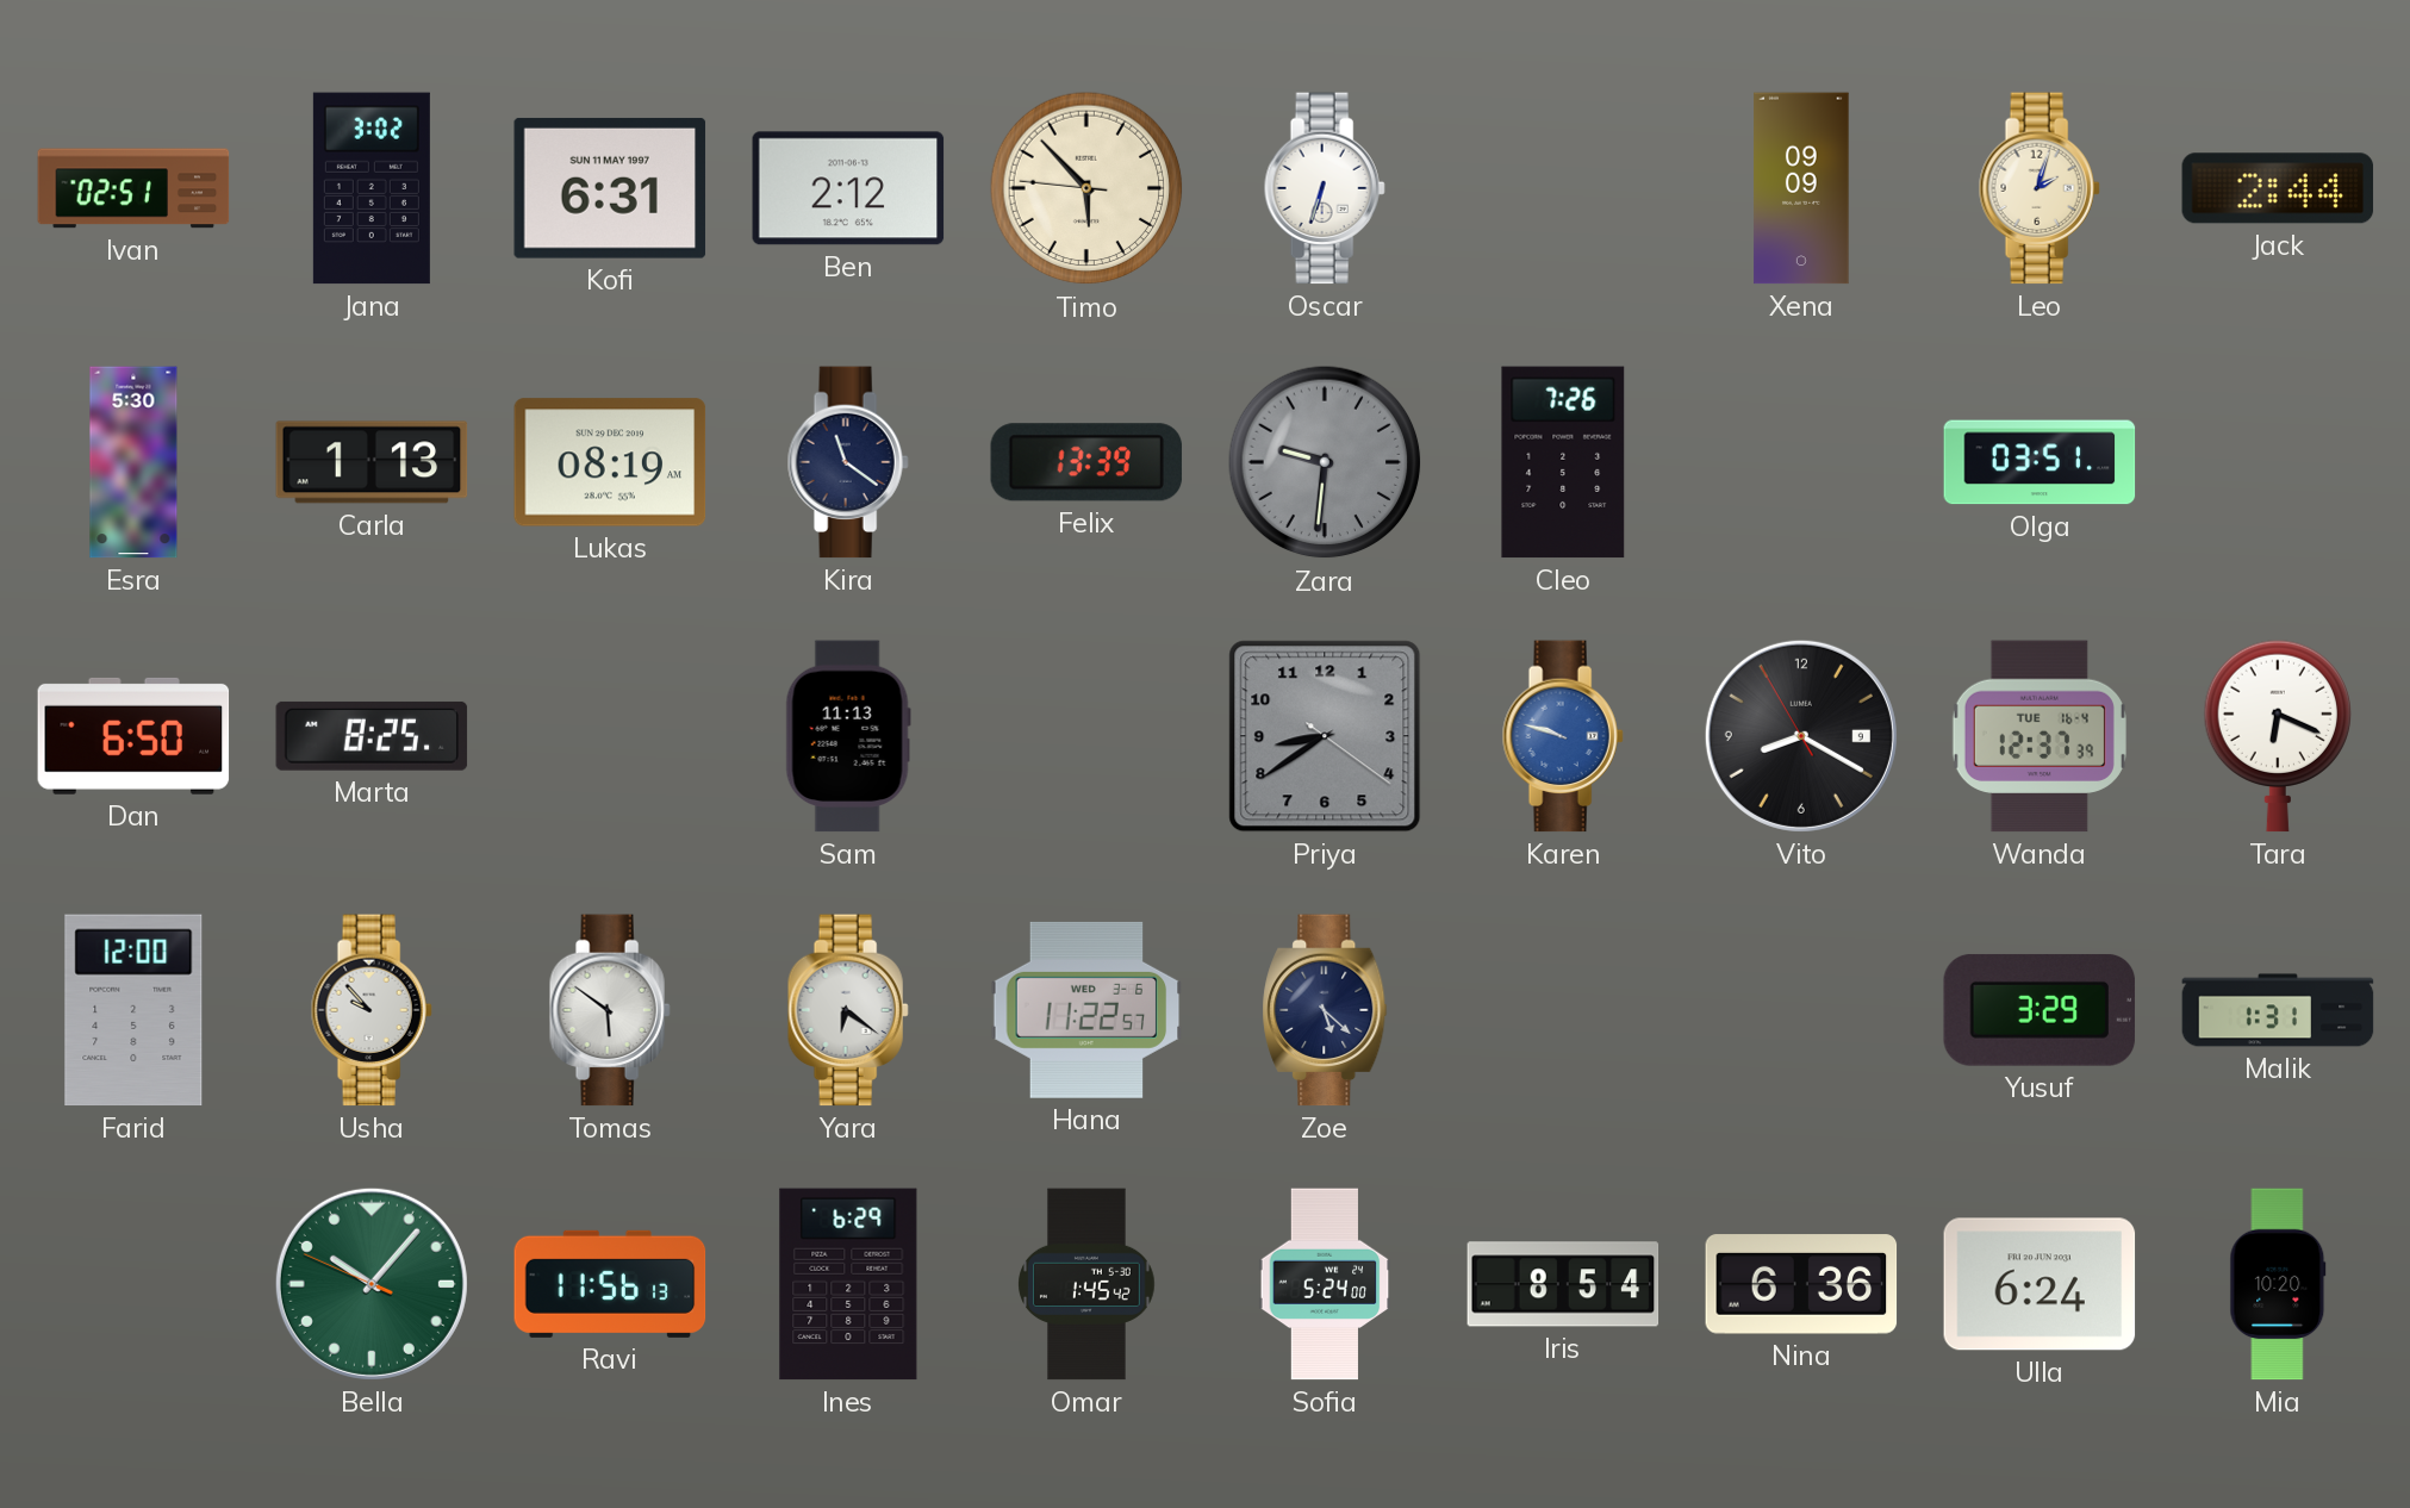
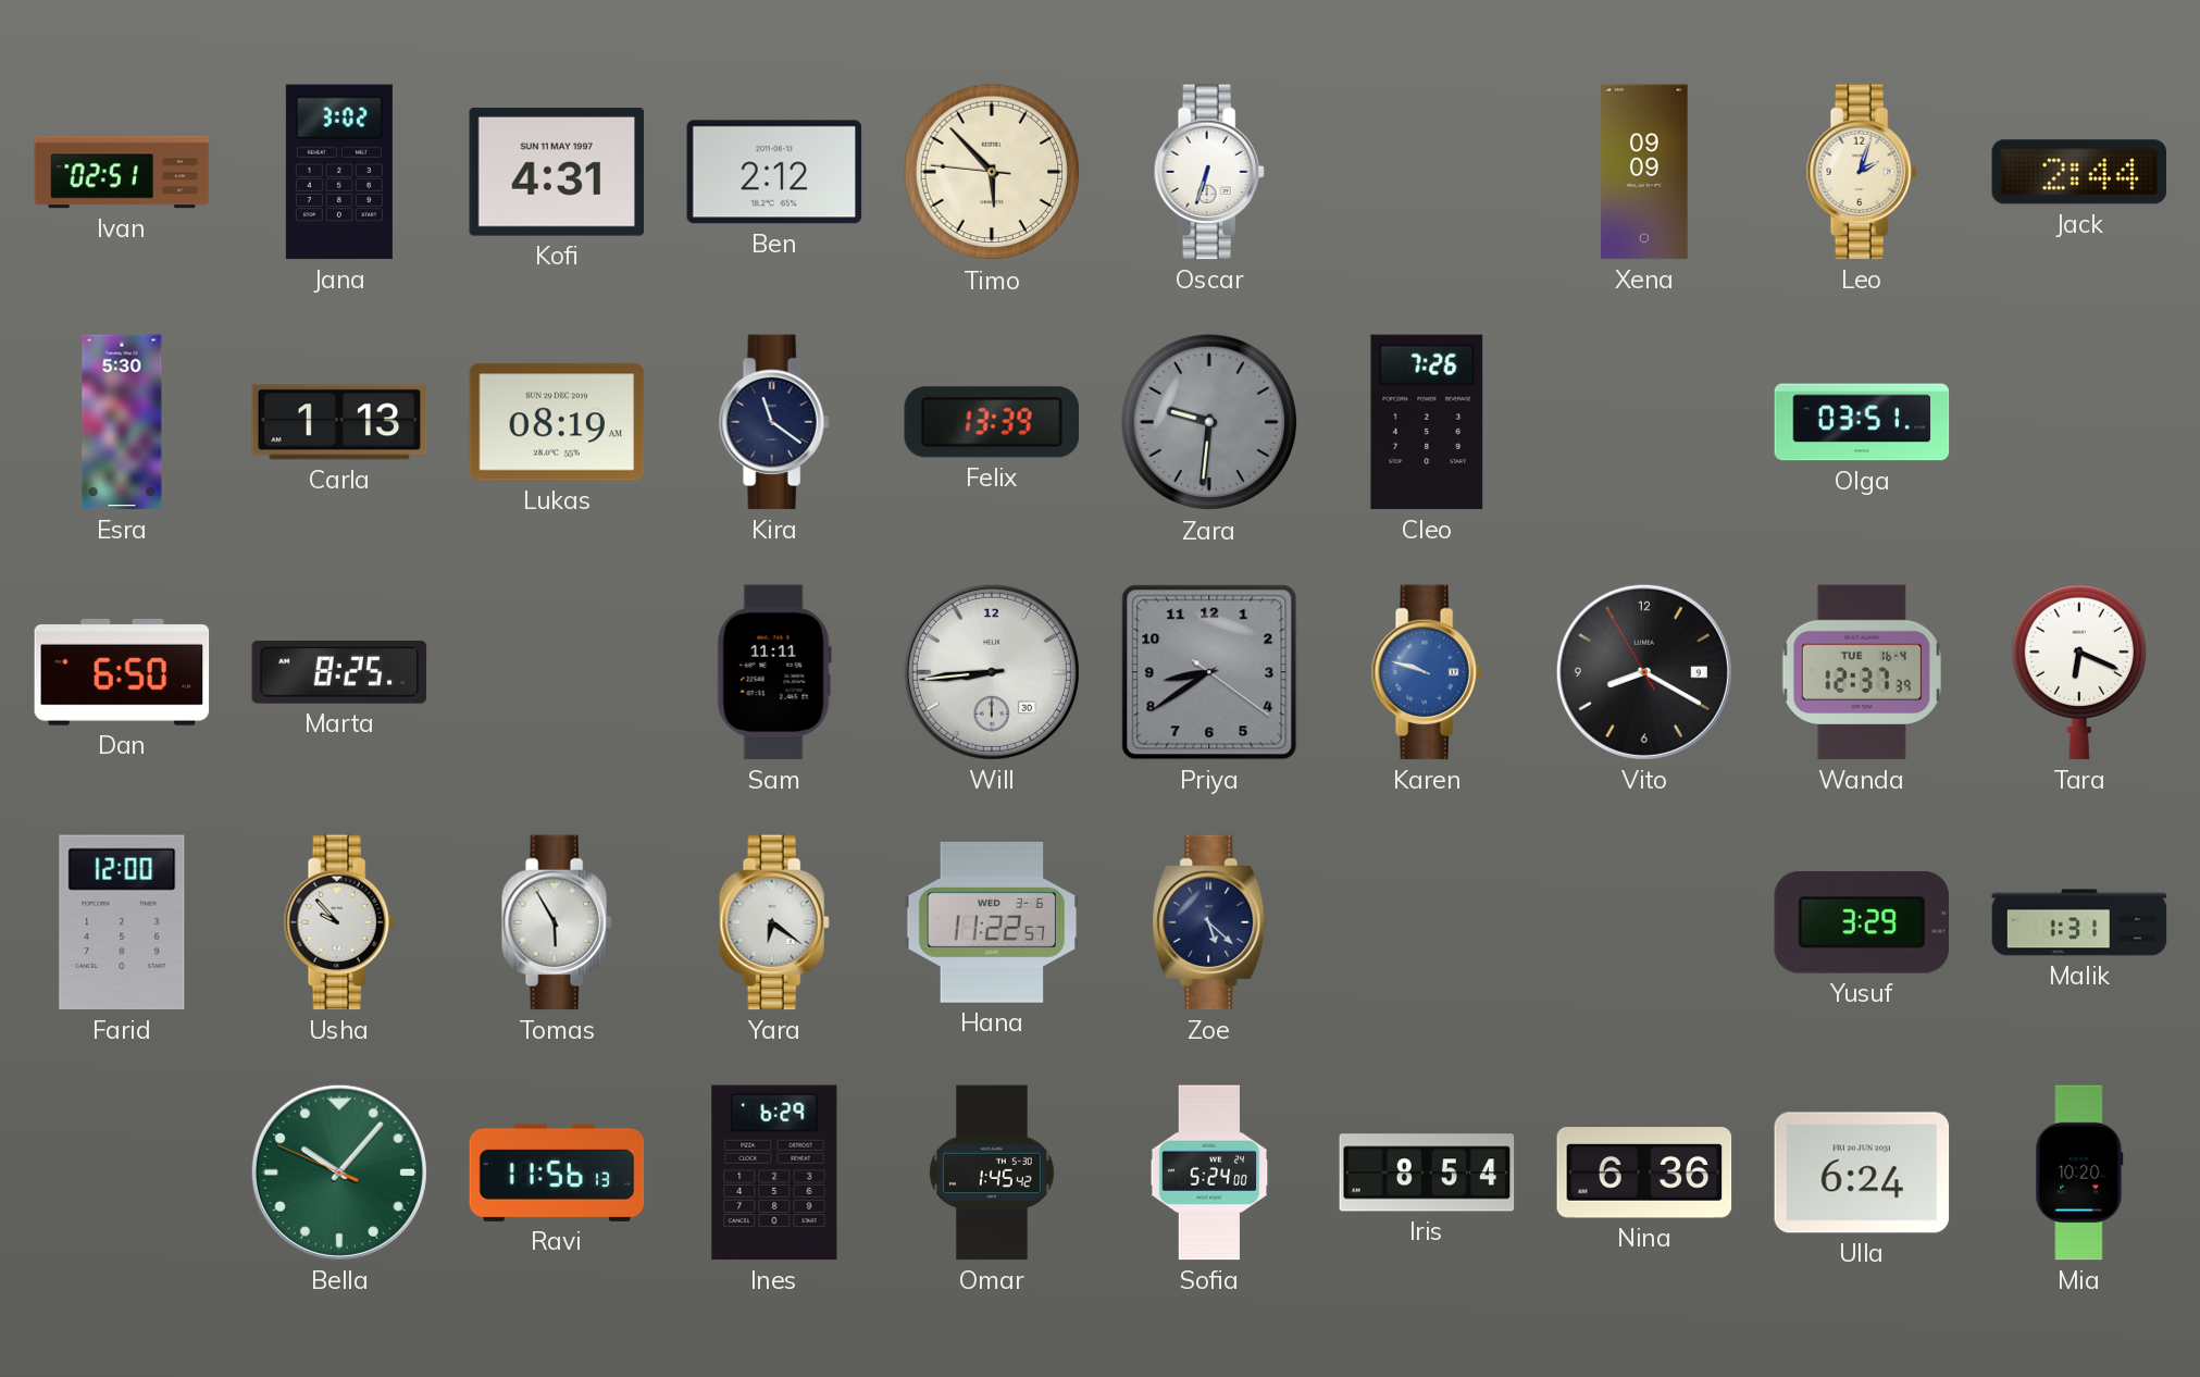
Kofi: 6:31 -> 4:31
Sam: 11:13 -> 11:11
Will: none -> 8:44
Tomas: 5:51 -> 5:55
